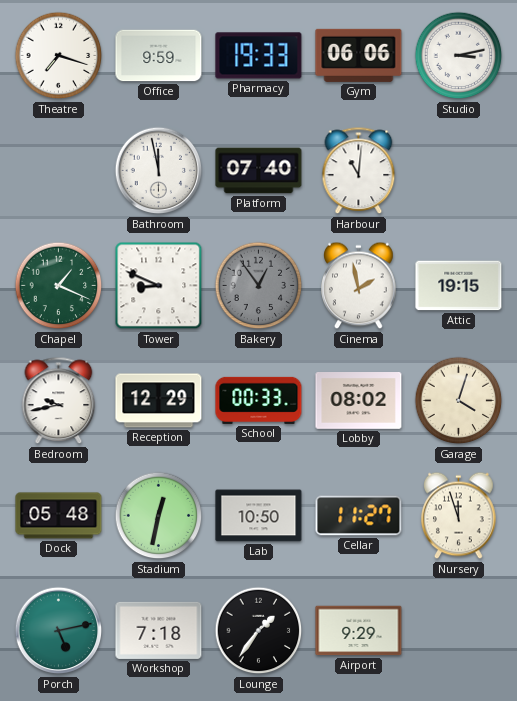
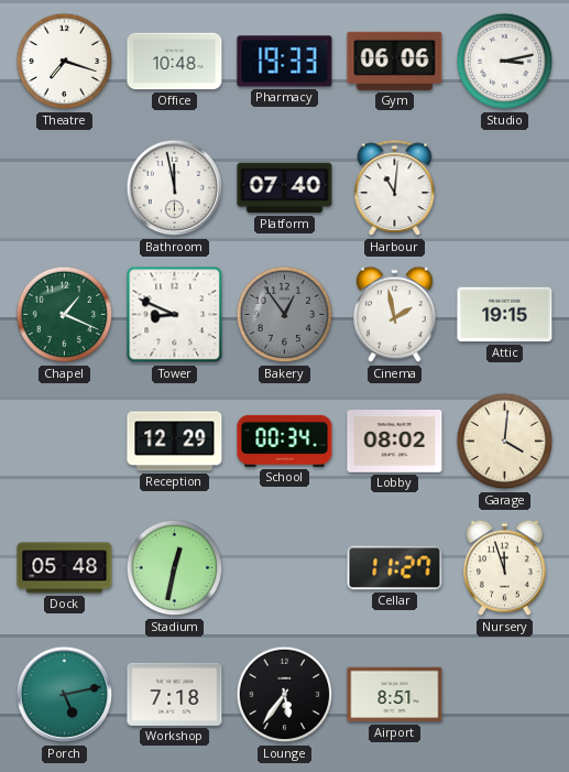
Office: 9:59 -> 10:48
Bedroom: 9:43 -> none
School: 00:33 -> 00:34
Garage: 4:03 -> 4:01
Lab: 10:50 -> none
Lounge: 1:36 -> 5:36
Airport: 9:29 -> 8:51
